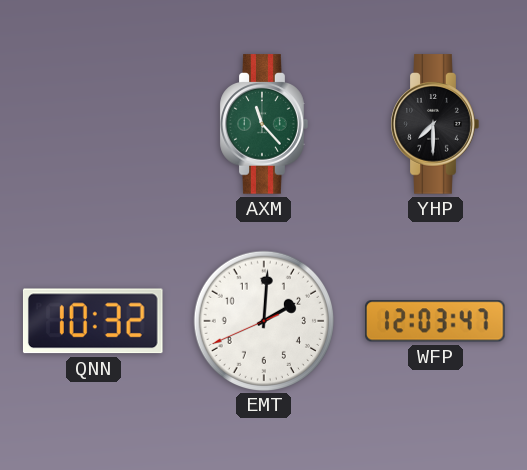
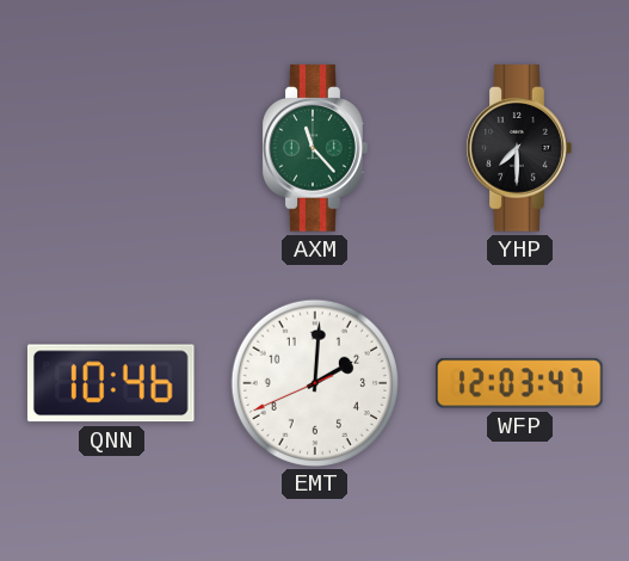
QNN: 10:32 -> 10:46
